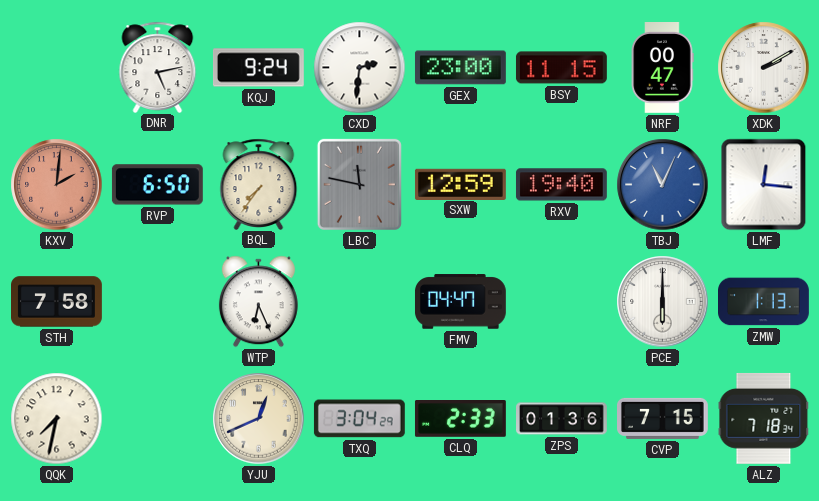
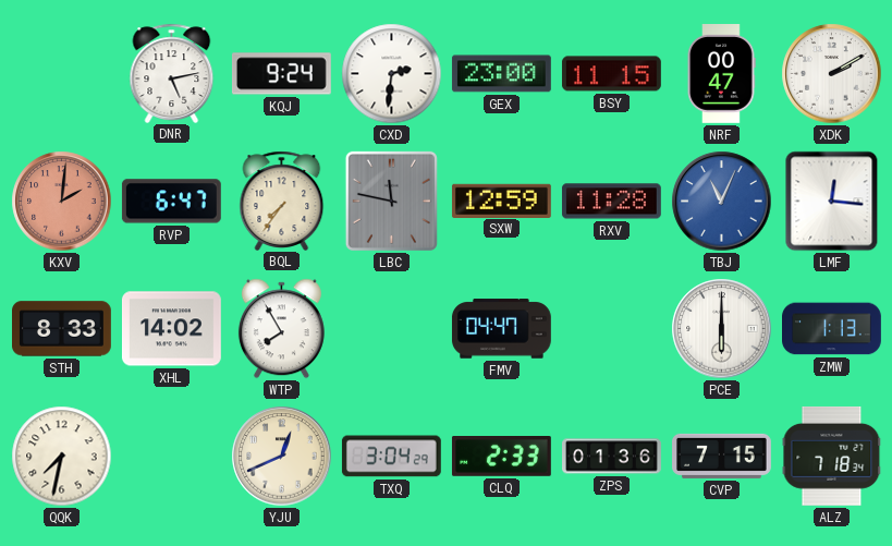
RVP: 6:50 -> 6:47
RXV: 19:40 -> 11:28
STH: 7:58 -> 8:33
XHL: none -> 14:02
WTP: 6:26 -> 7:55
